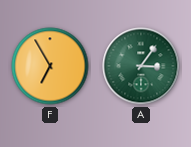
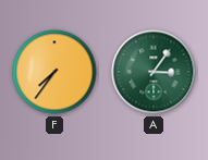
F: 6:55 -> 7:36
